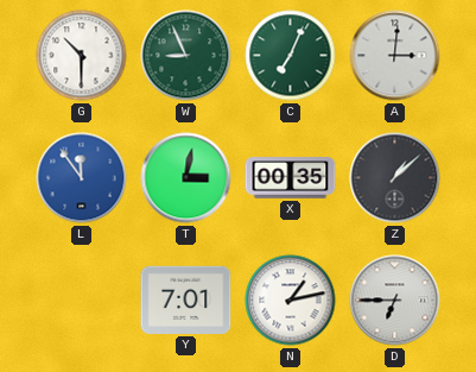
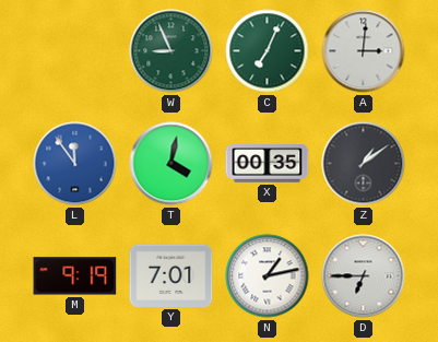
G: 10:30 -> none
T: 3:02 -> 4:02
Z: 1:08 -> 1:09
M: none -> 9:19
